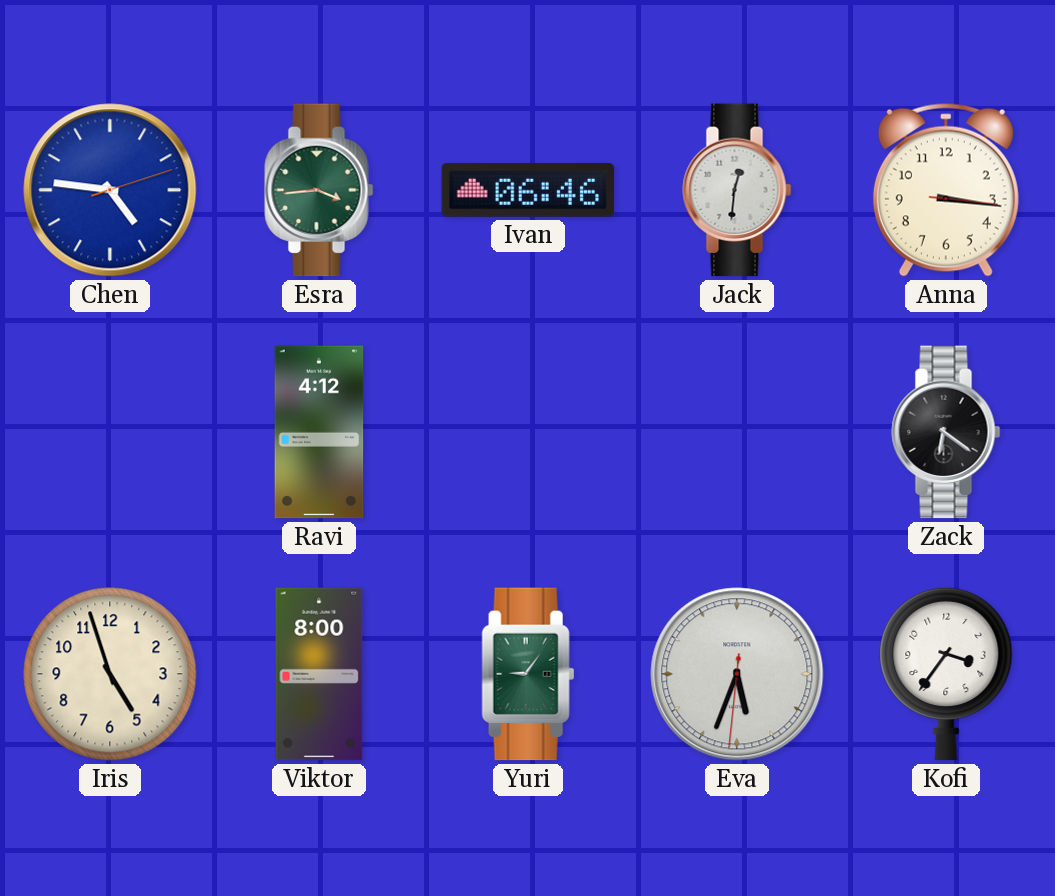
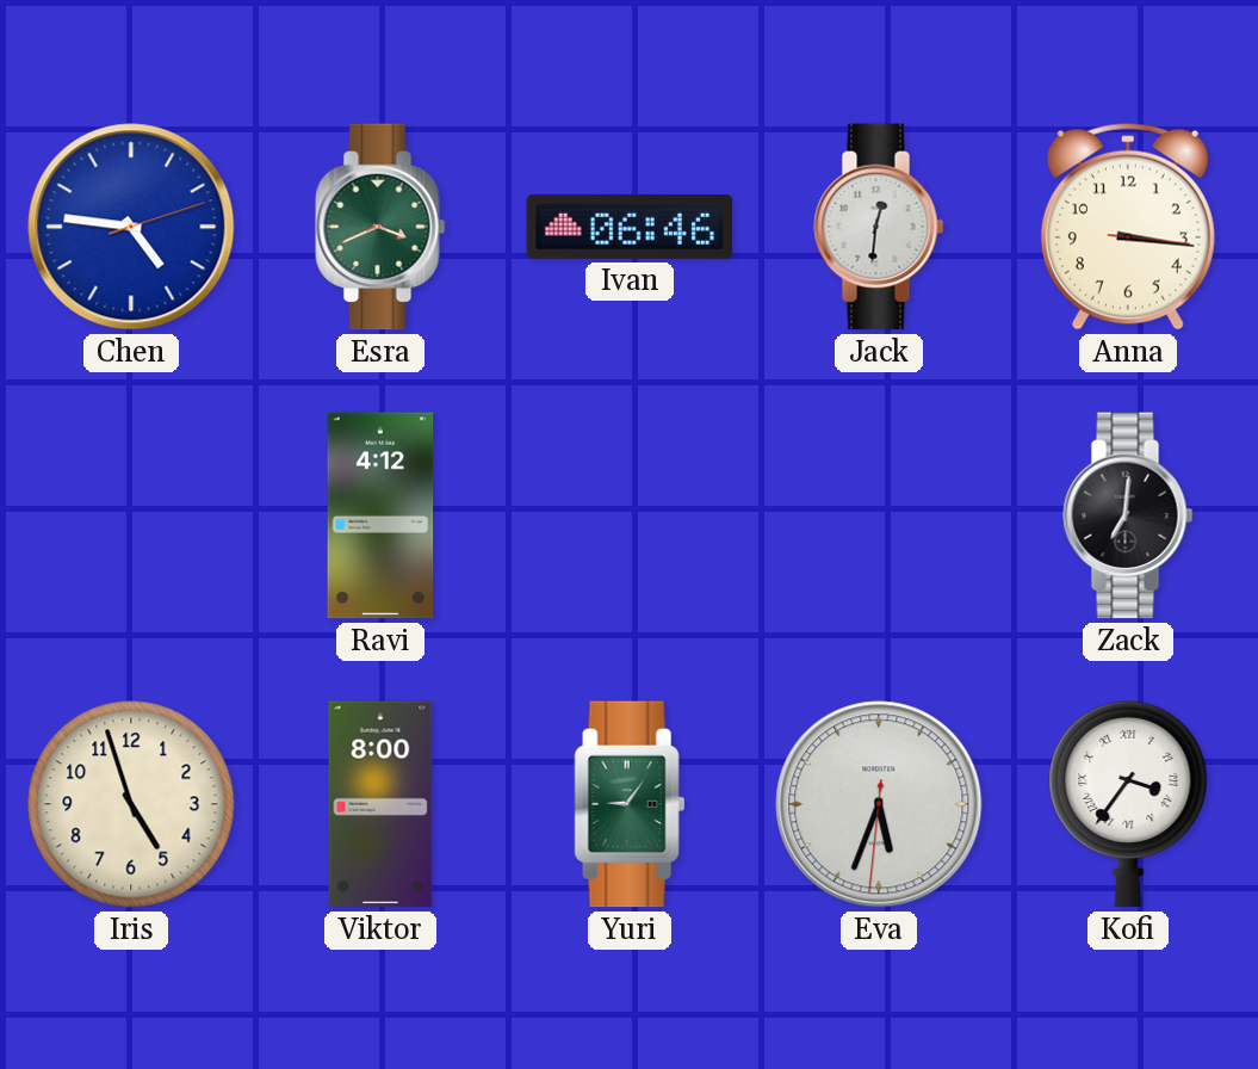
Esra: 3:44 -> 3:41
Zack: 6:21 -> 7:01
Kofi numerals: Arabic -> Roman
